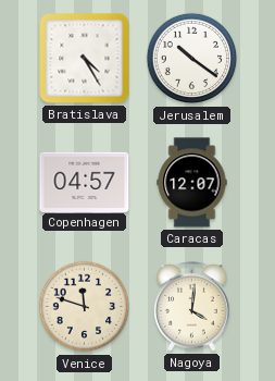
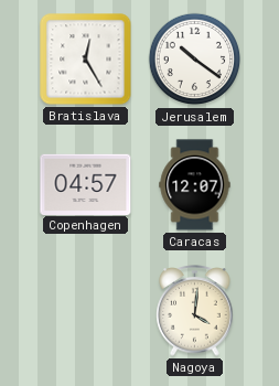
Bratislava: 4:25 -> 12:25
Venice: 11:48 -> none
